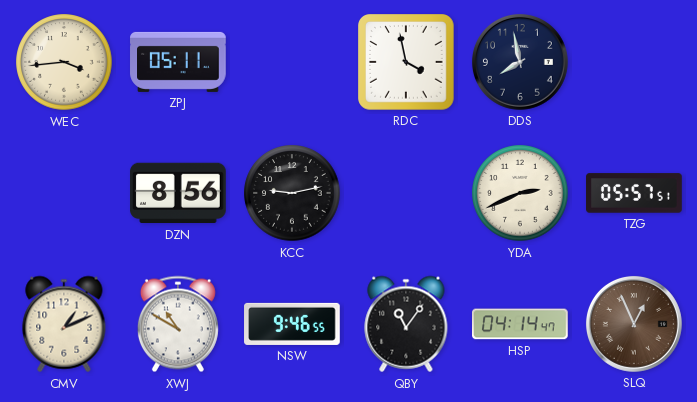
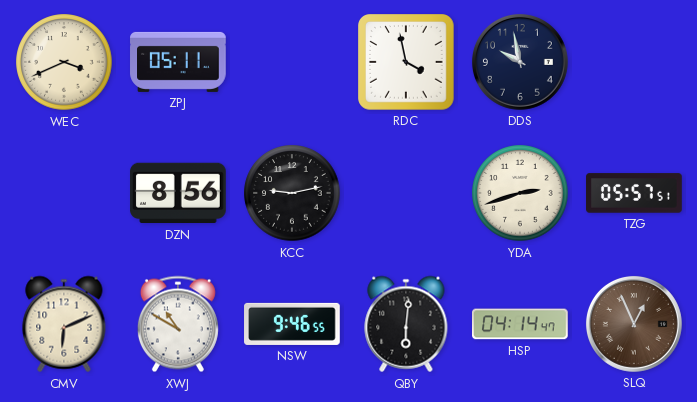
WEC: 3:44 -> 3:41
DDS: 7:58 -> 9:58
YDA: 2:41 -> 2:42
CMV: 1:11 -> 6:11
QBY: 11:06 -> 6:01
